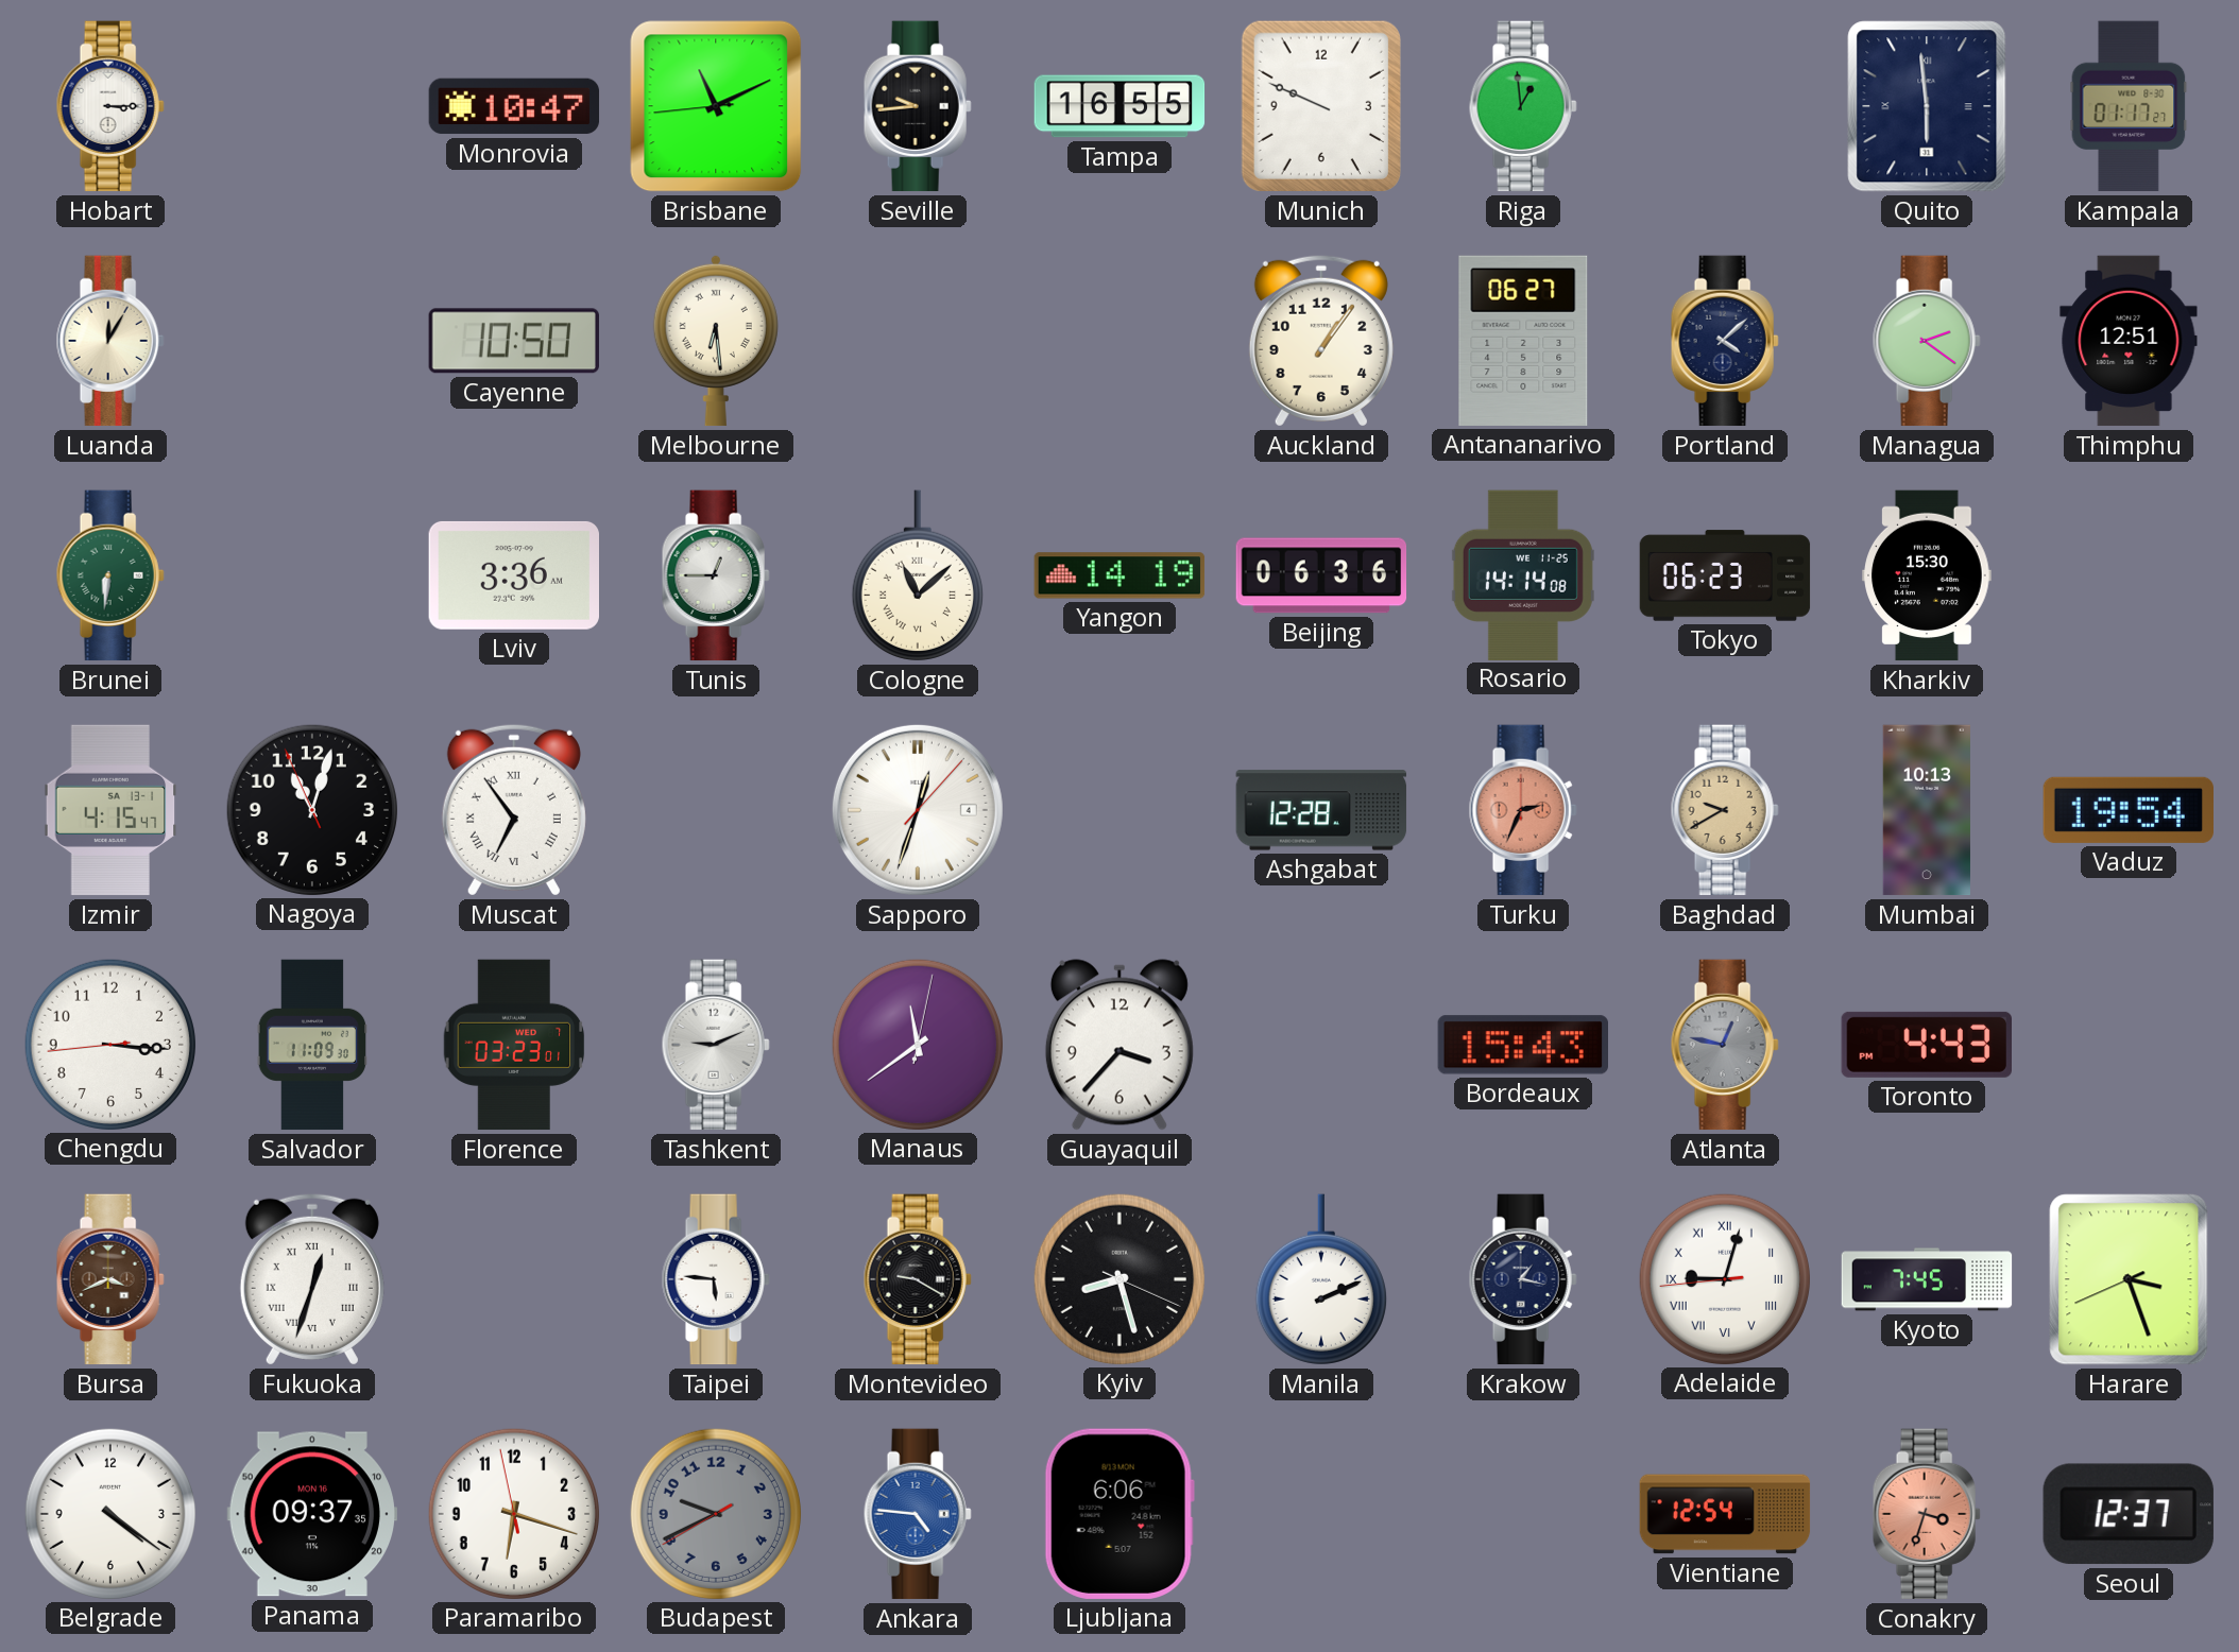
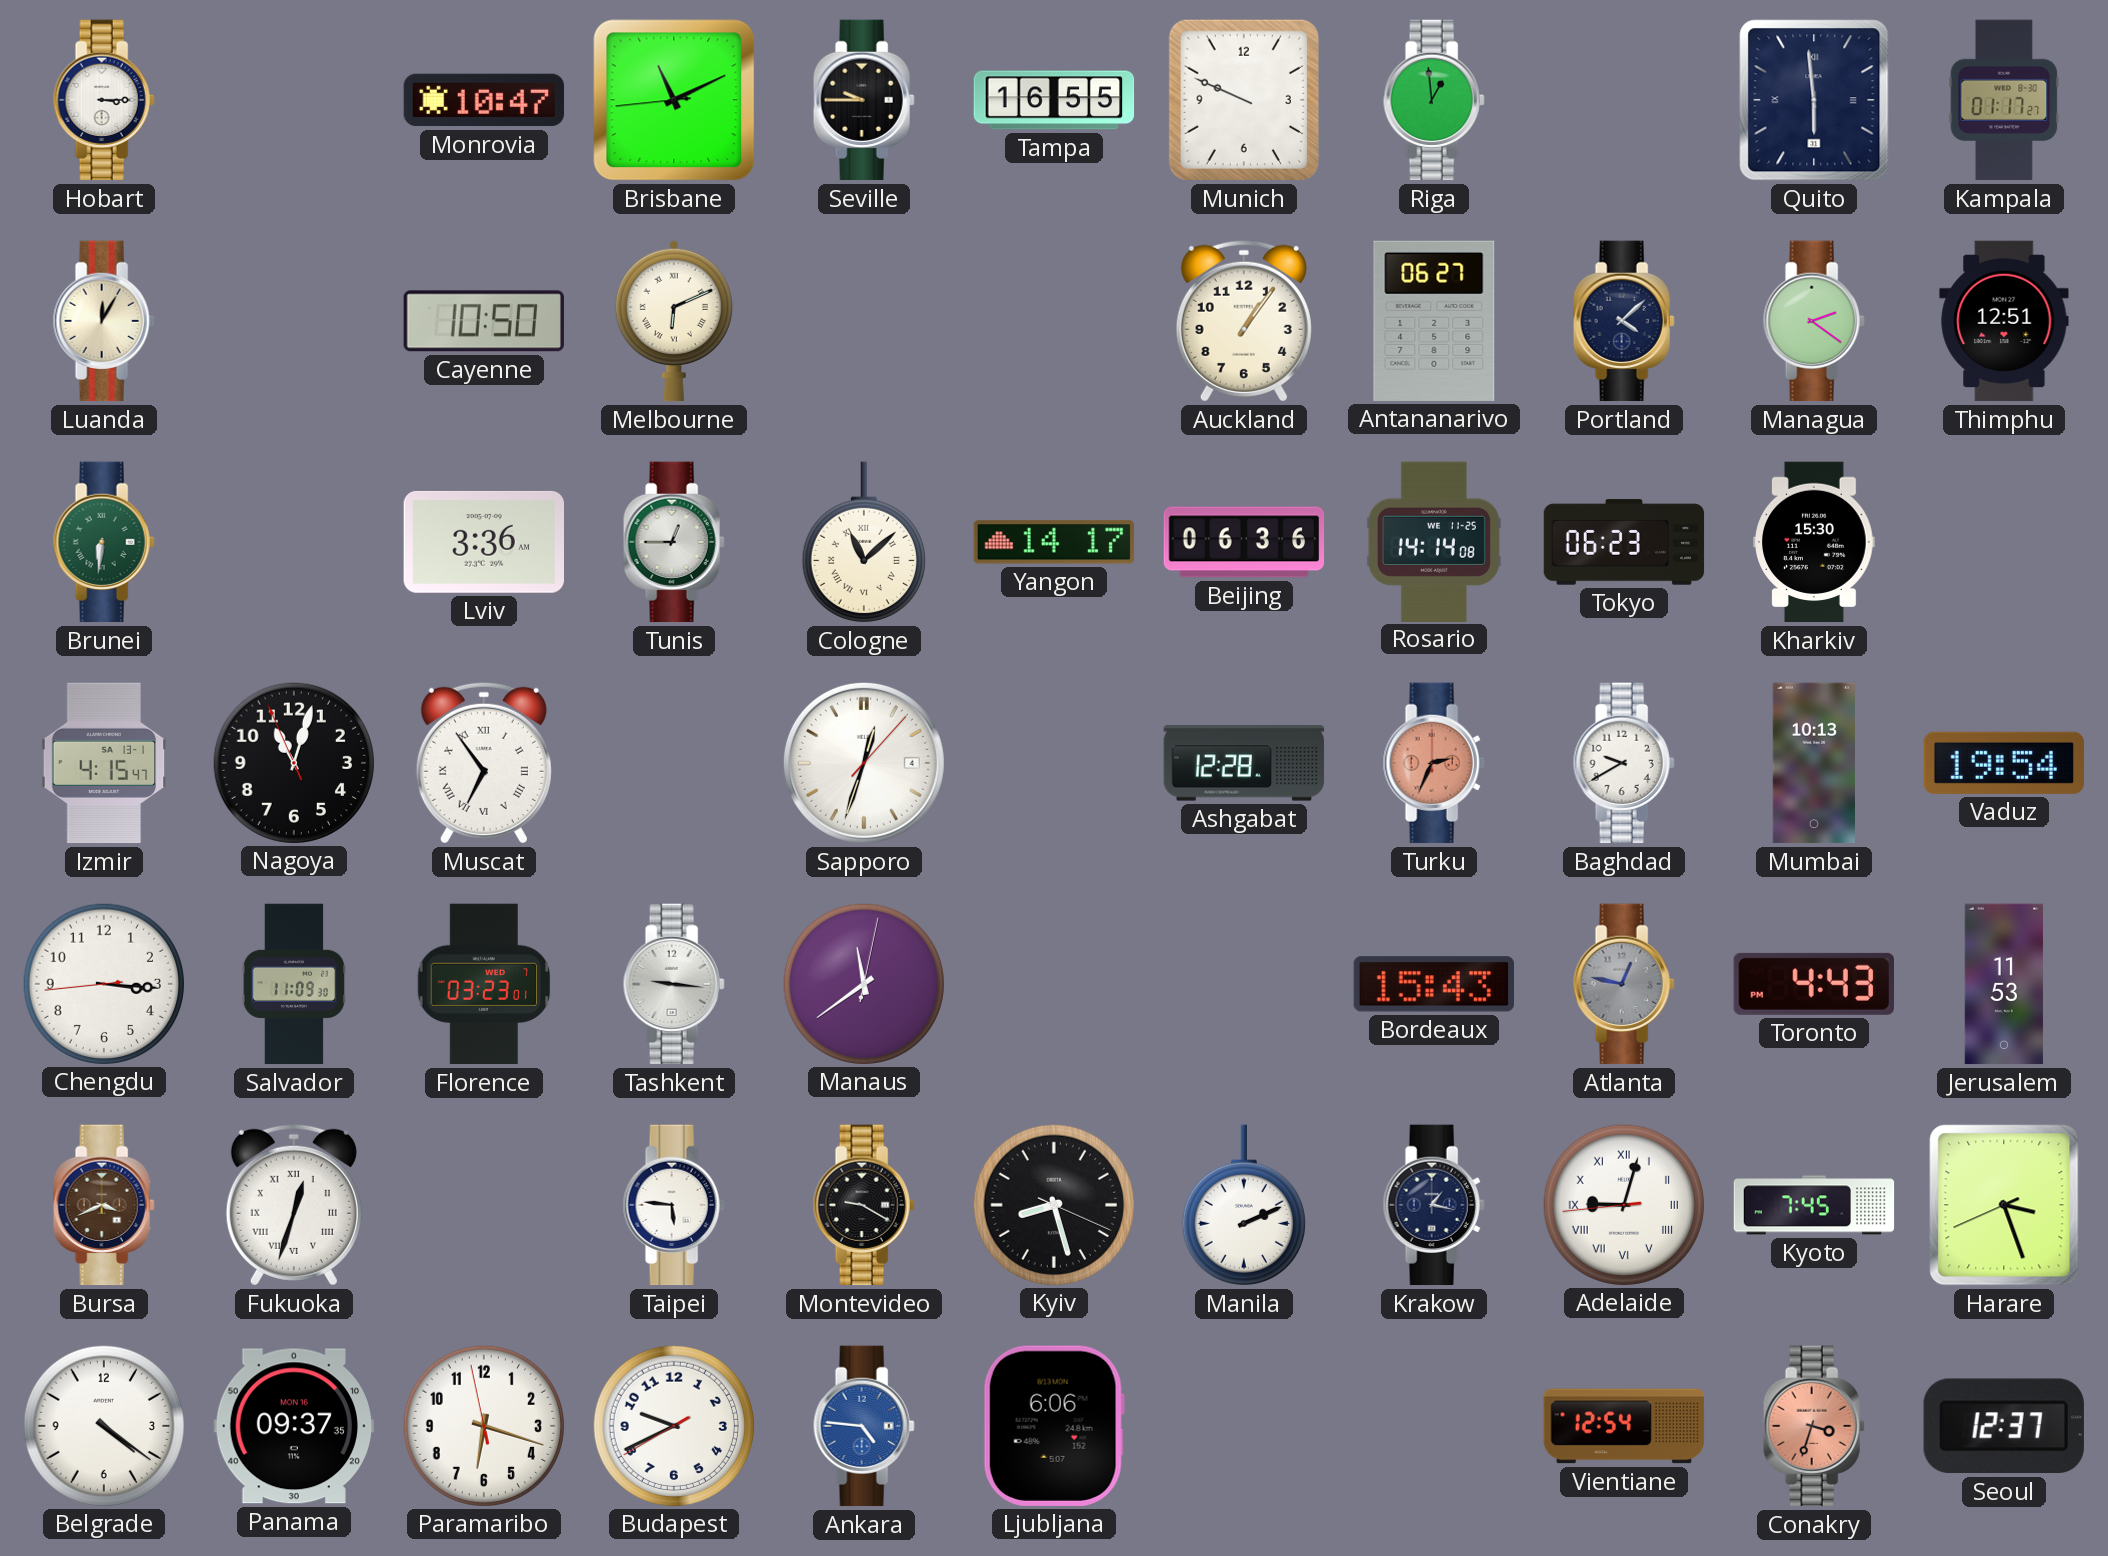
Seville: 9:44 -> 9:45
Melbourne: 6:29 -> 6:11
Yangon: 14:19 -> 14:17
Baghdad dial: champagne -> white
Tashkent: 9:11 -> 9:16
Guayaquil: 3:37 -> none
Jerusalem: none -> 11:53
Budapest dial: grey -> white
